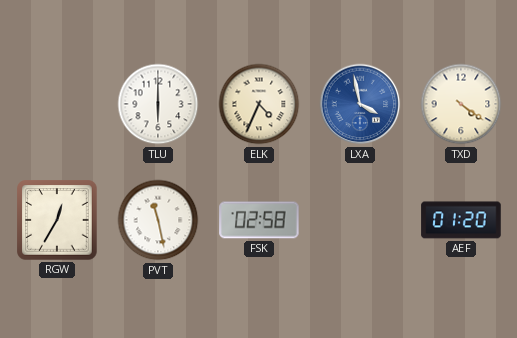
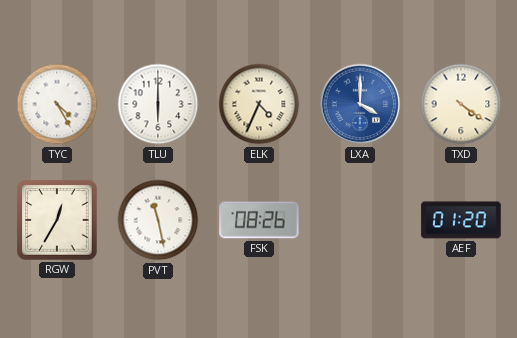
TYC: none -> 4:25
LXA: 3:58 -> 4:00
FSK: 02:58 -> 08:26
